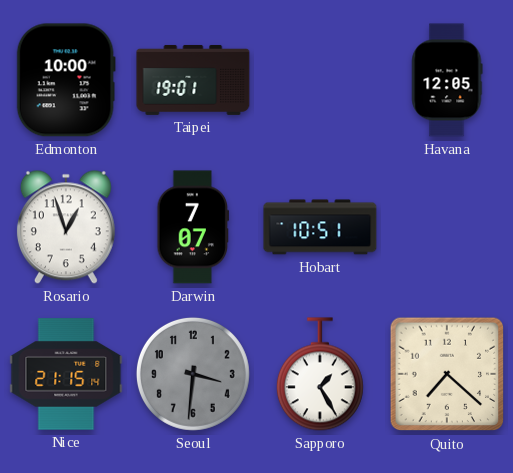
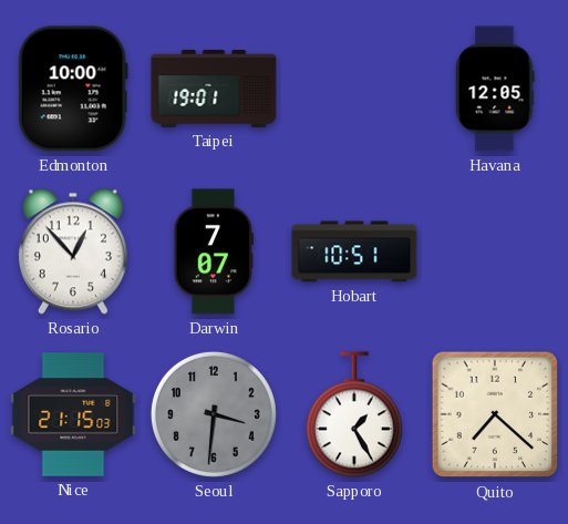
Rosario: 12:57 -> 12:53
Nice: 21:15:14 -> 21:15:03
